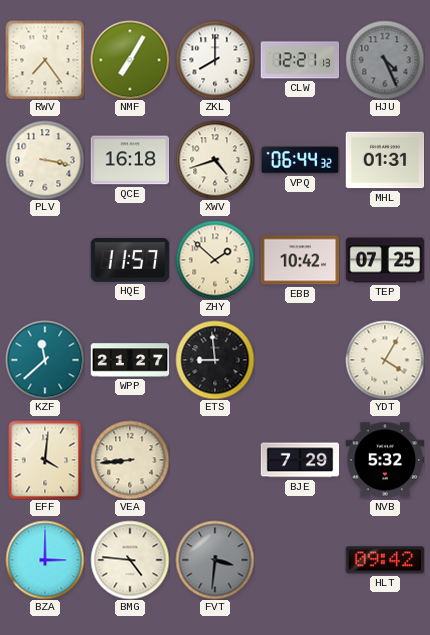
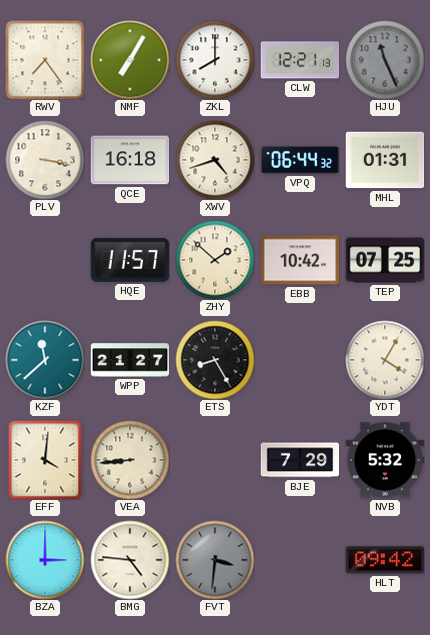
HJU: 4:26 -> 11:26
ETS: 8:59 -> 8:25
